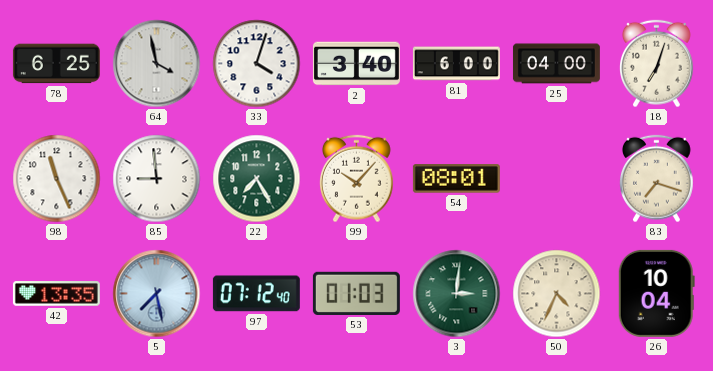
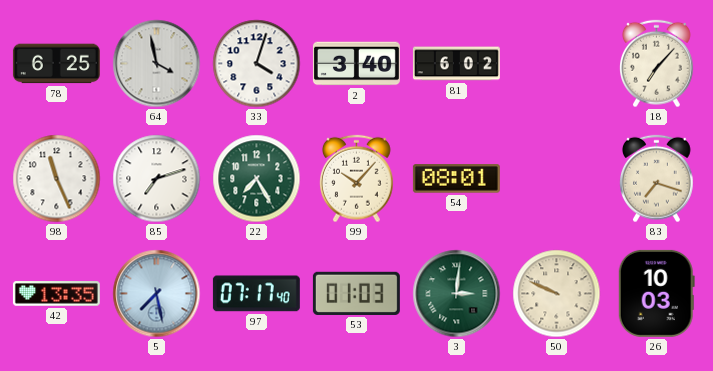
81: 6:00 -> 6:02
25: 04:00 -> none
18: 7:03 -> 7:07
85: 8:59 -> 7:12
97: 07:12 -> 07:17
50: 4:34 -> 9:49
26: 10:04 -> 10:03
